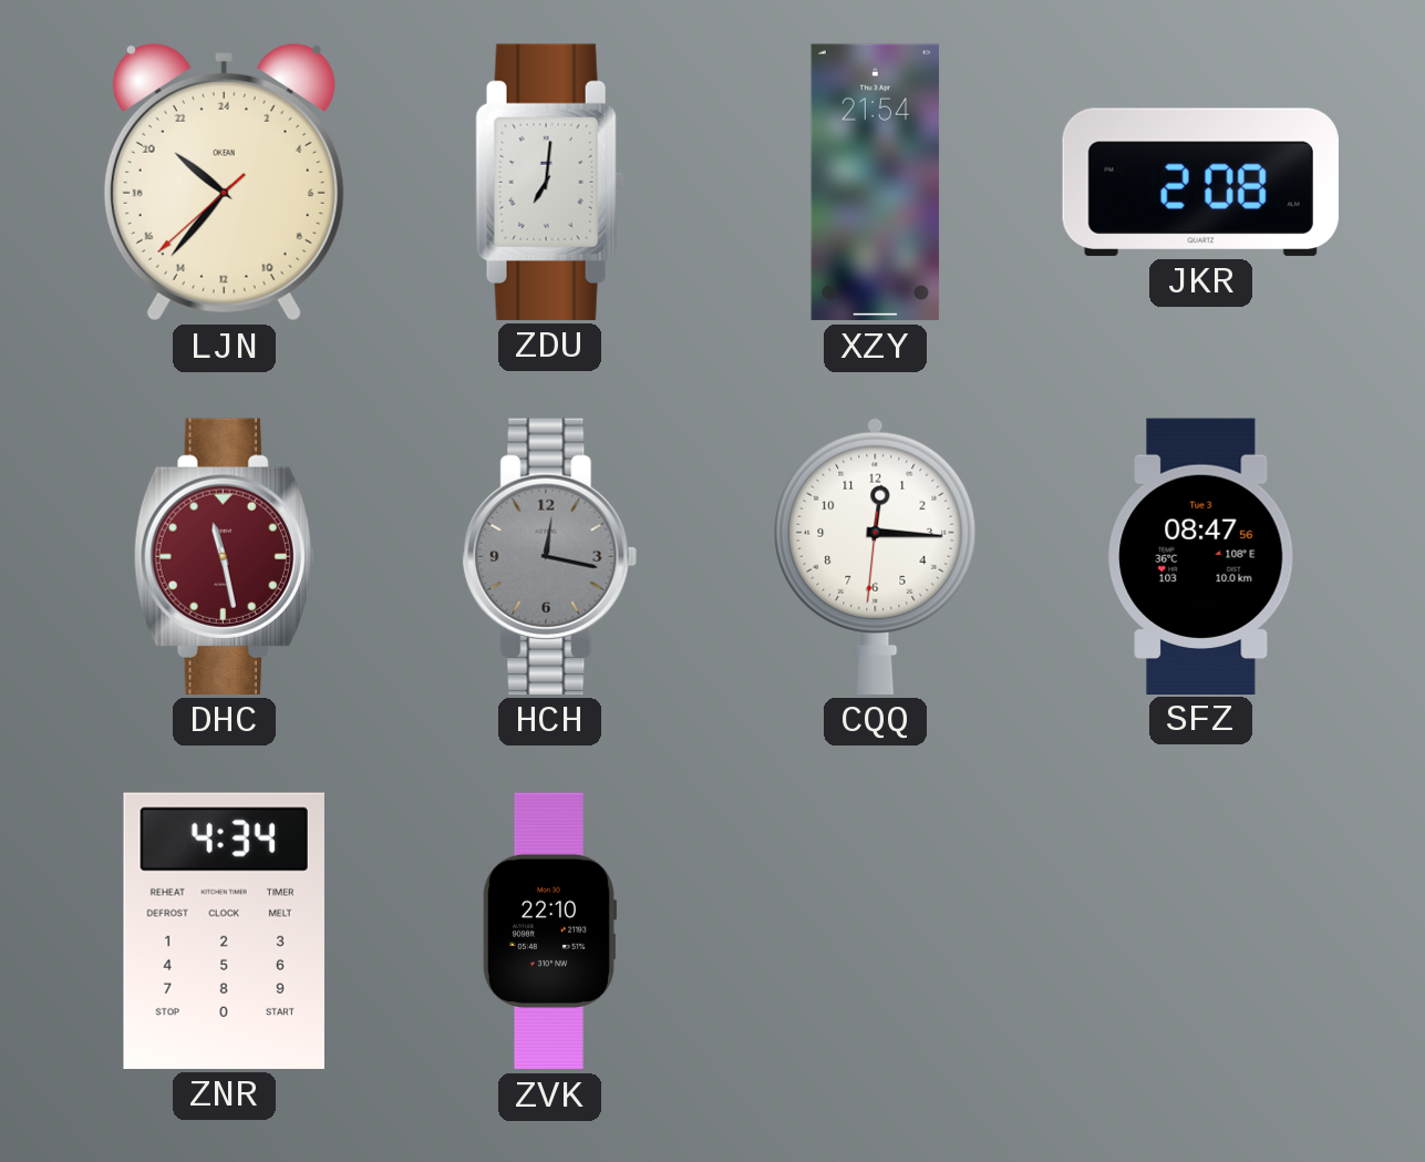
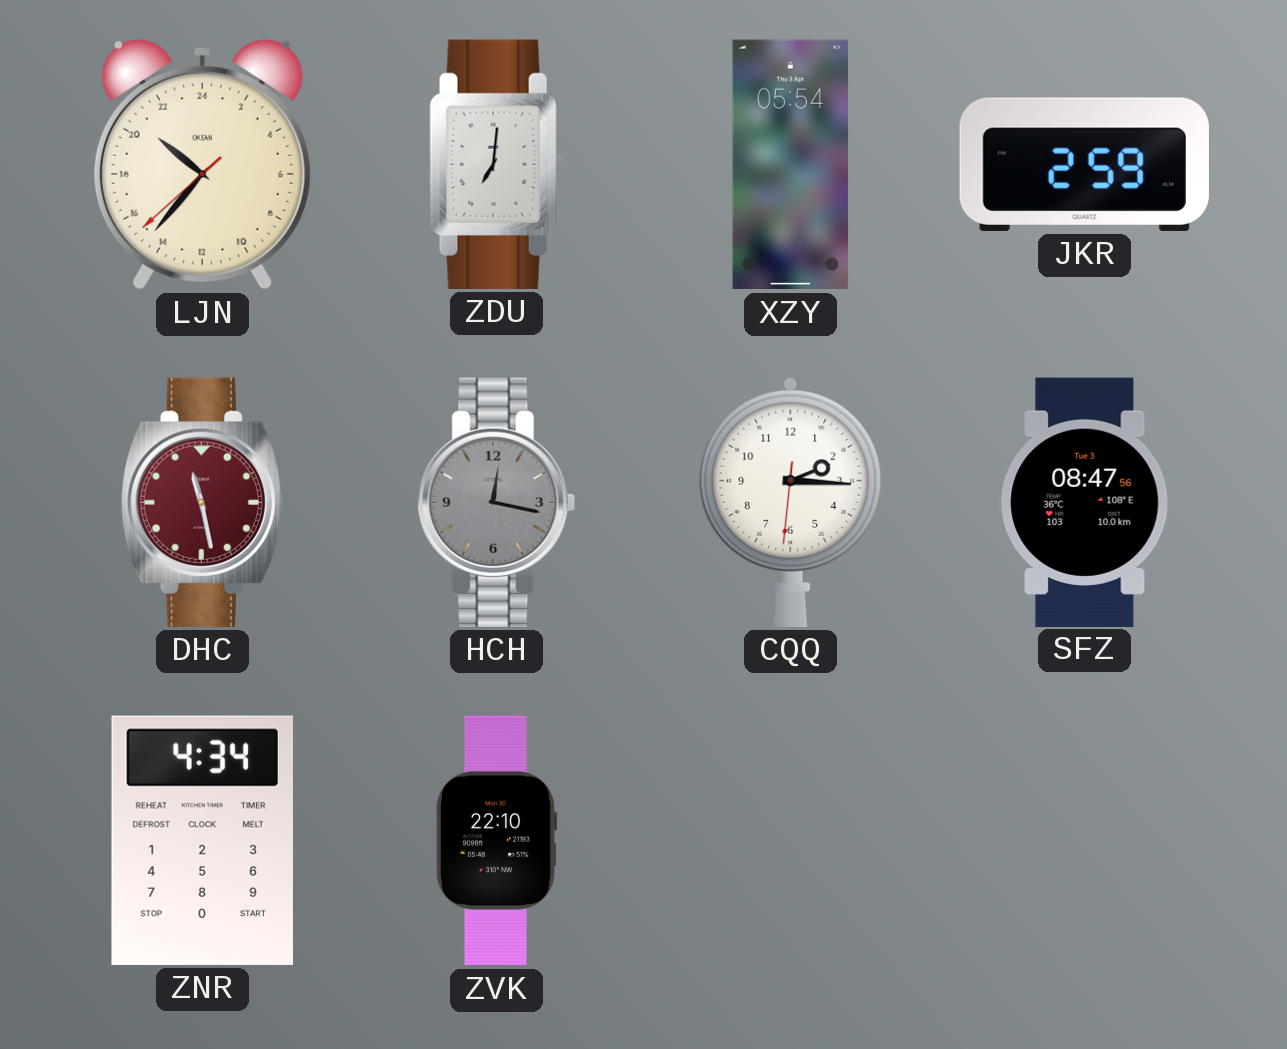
XZY: 21:54 -> 05:54
JKR: 2:08 -> 2:59
CQQ: 12:15 -> 2:15
